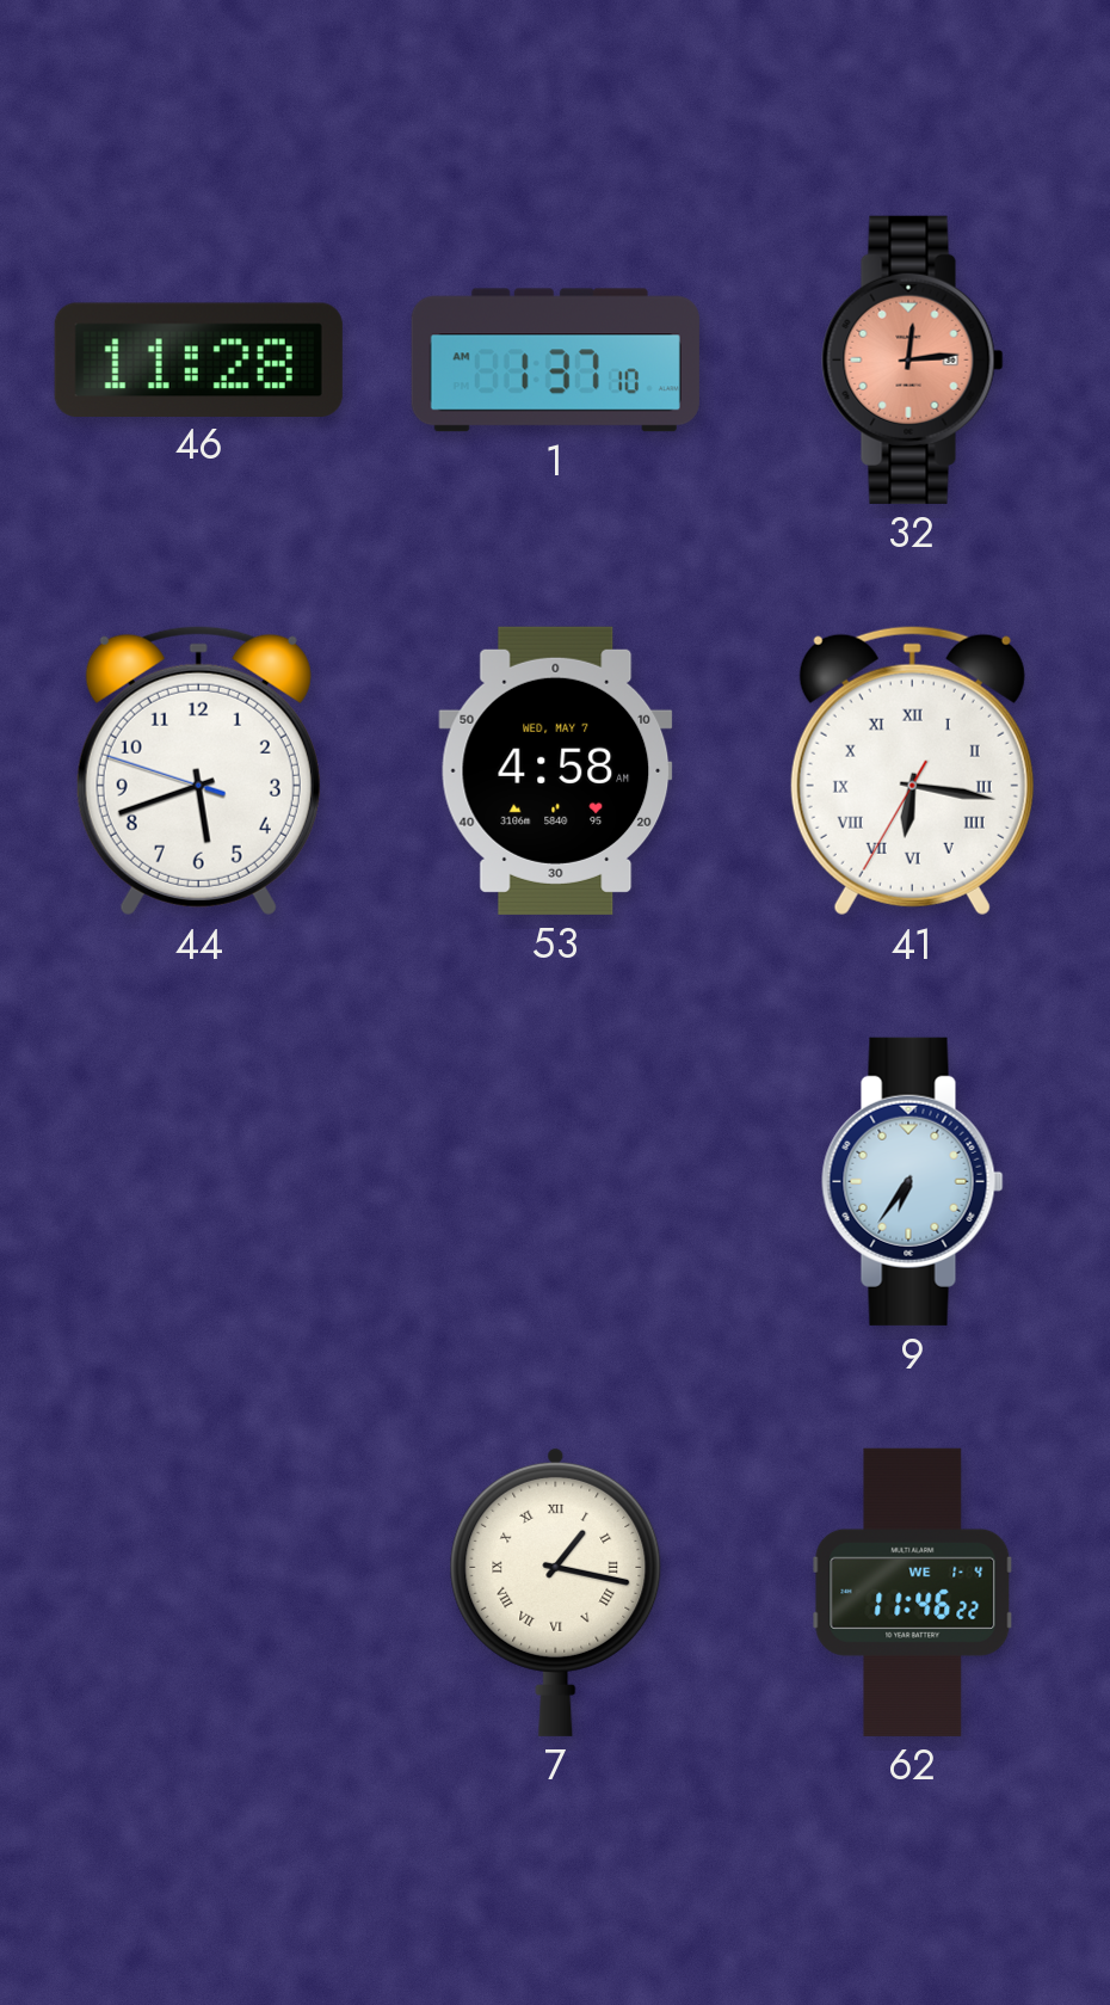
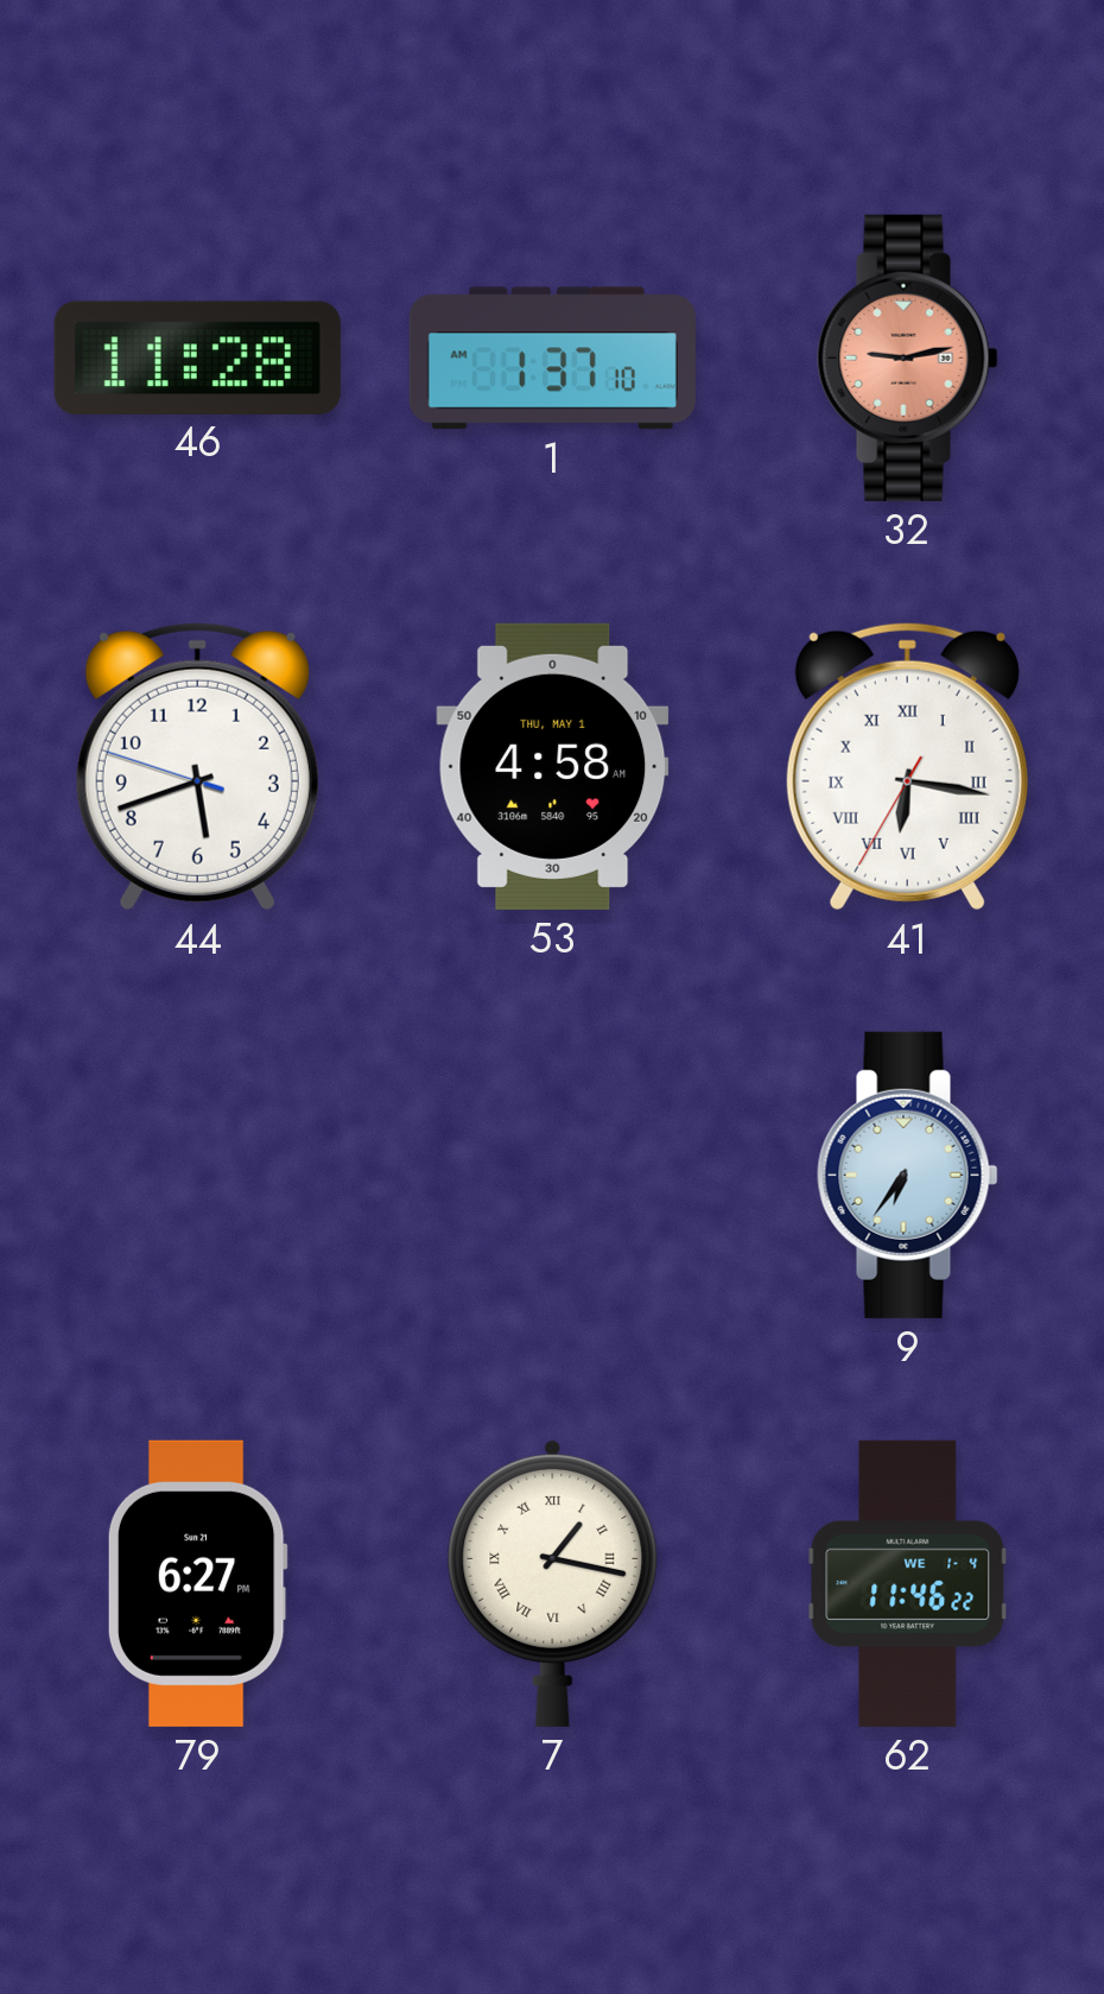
32: 12:14 -> 9:13
53 date: WED, MAY 7 -> THU, MAY 1
79: none -> 6:27
